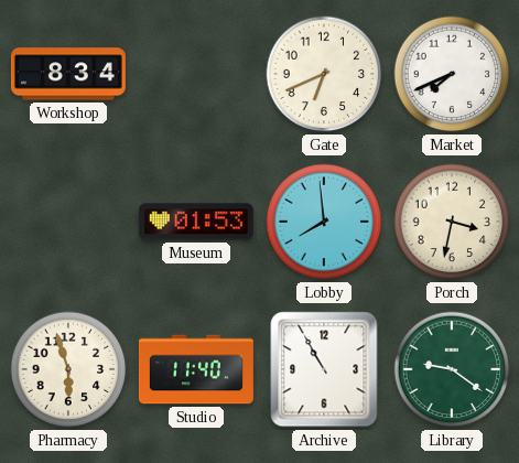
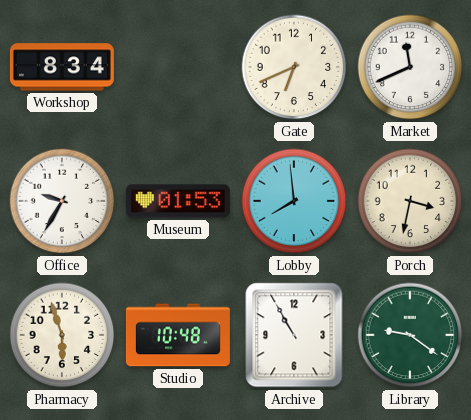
Market: 7:41 -> 11:41
Office: none -> 9:35
Studio: 11:40 -> 10:48
